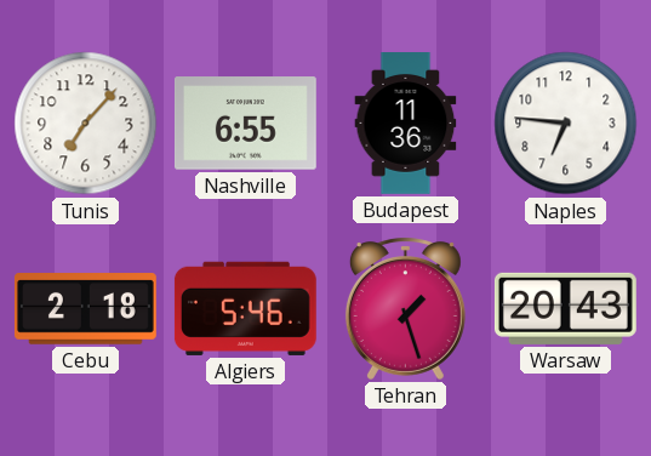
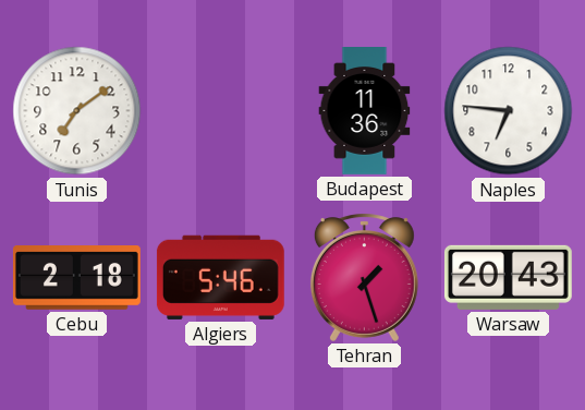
Tunis: 7:07 -> 7:09
Nashville: 6:55 -> none
